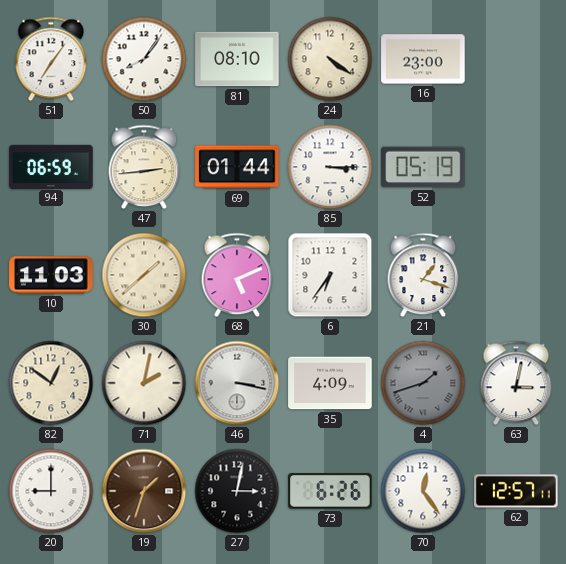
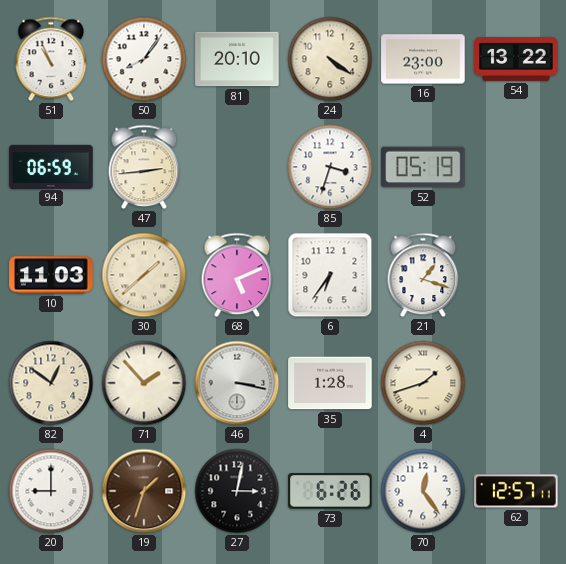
51: 7:06 -> 10:56
81: 08:10 -> 20:10
54: none -> 13:22
69: 01:44 -> none
85: 3:15 -> 3:33
71: 2:02 -> 1:53
35: 4:09 -> 1:28
4 dial: grey -> cream
63: 3:02 -> none
